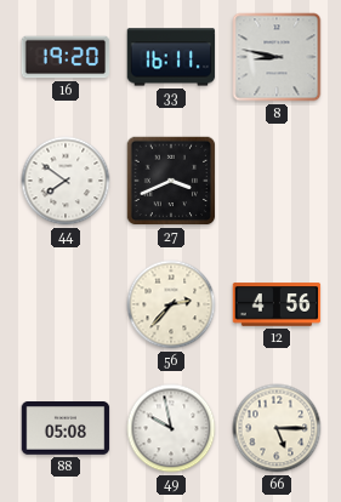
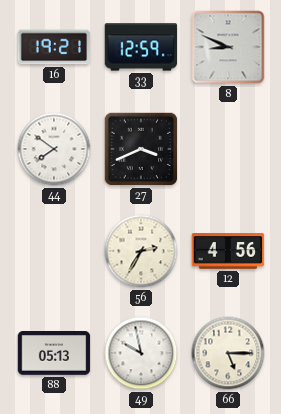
16: 19:20 -> 19:21
33: 16:11 -> 12:59
8: 8:47 -> 8:49
56: 2:37 -> 2:35
88: 05:08 -> 05:13
